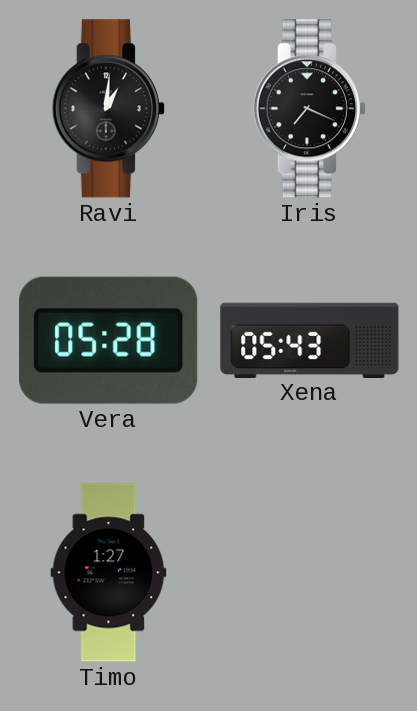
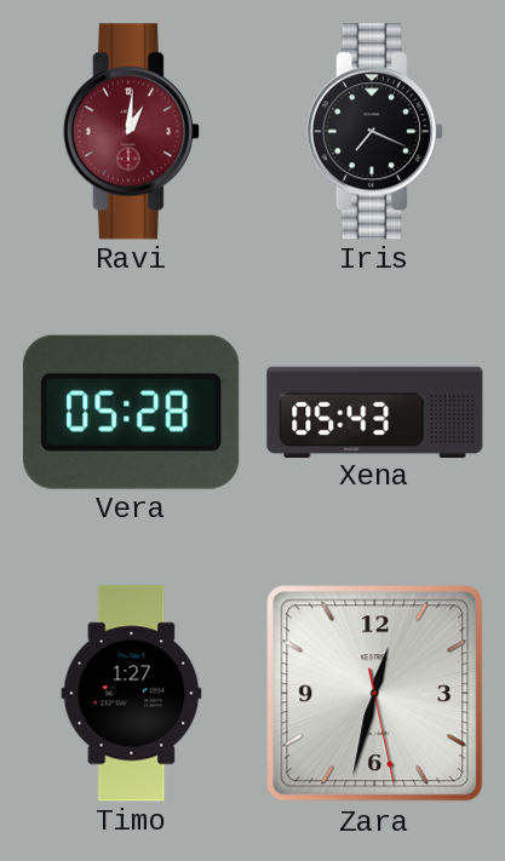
Ravi dial: black -> burgundy
Zara: none -> 12:32
